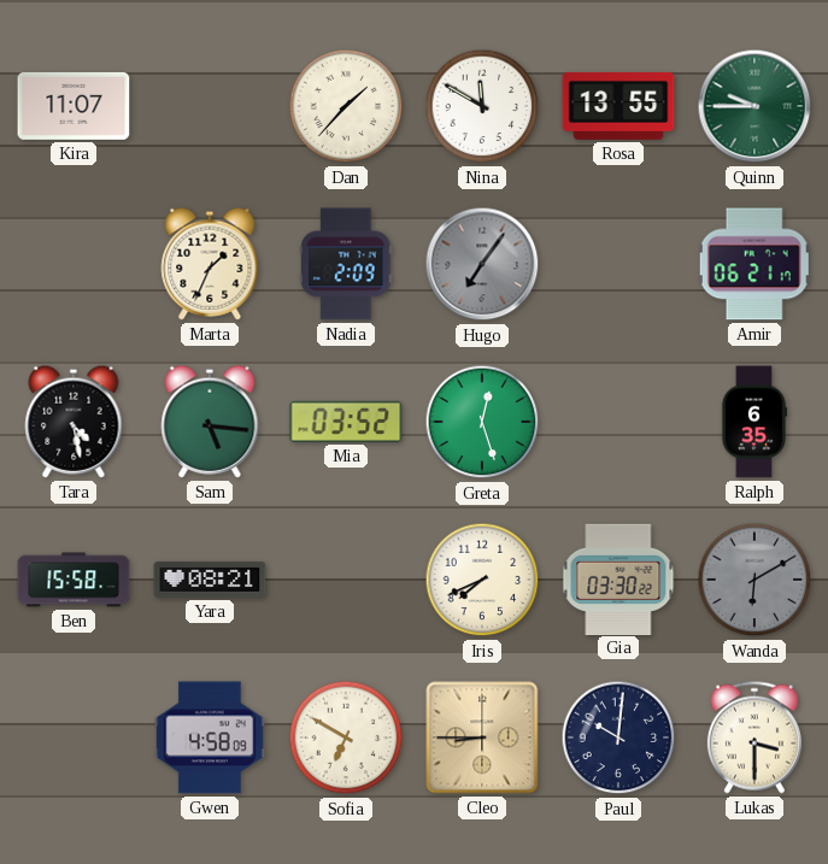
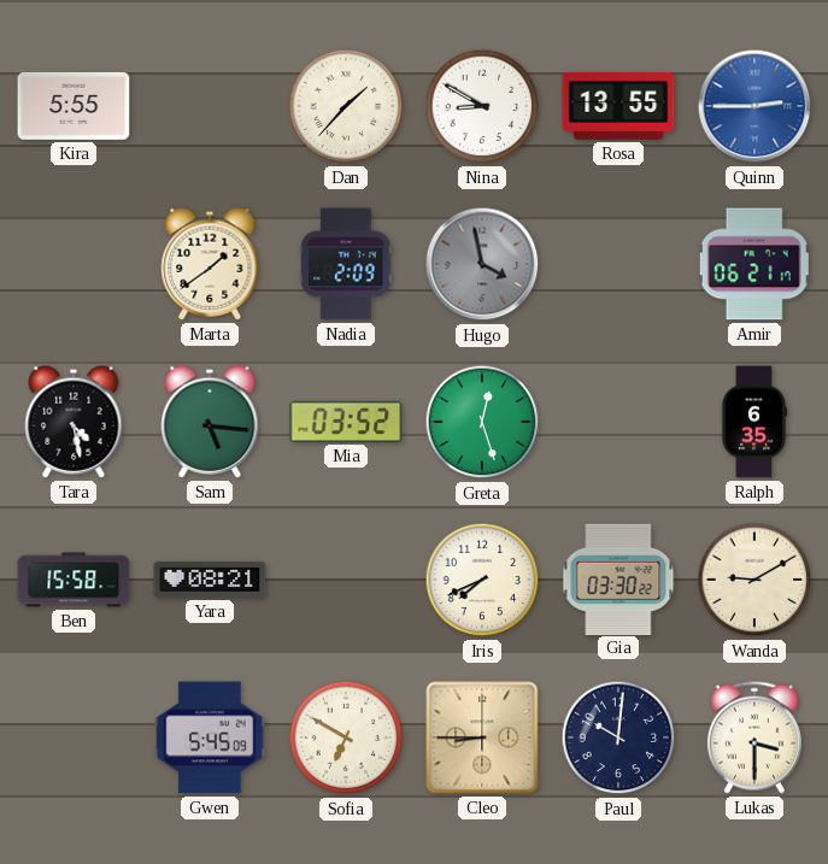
Kira: 11:07 -> 5:55
Nina: 11:50 -> 8:50
Quinn: 9:45 -> 2:45
Quinn dial: green -> blue
Marta: 1:34 -> 1:39
Hugo: 7:06 -> 3:58
Wanda: 6:10 -> 9:10
Wanda dial: grey -> cream
Gwen: 4:58 -> 5:45
